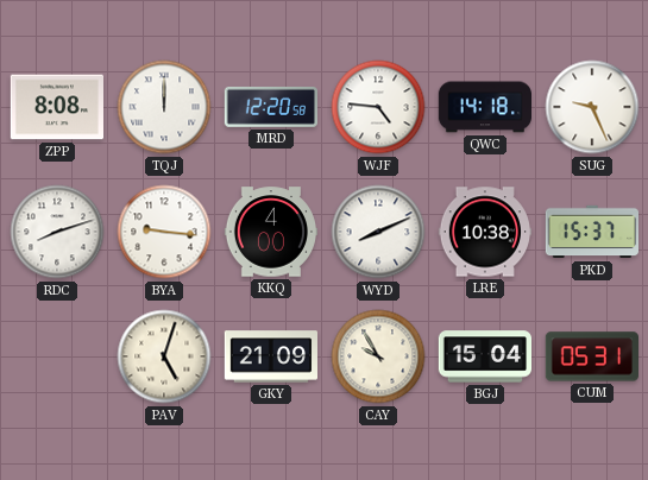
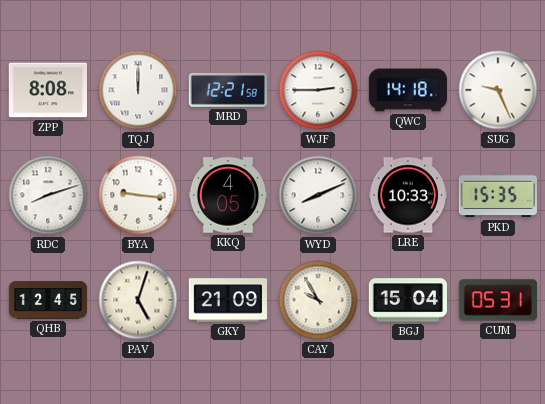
MRD: 12:20 -> 12:21
WJF: 4:46 -> 2:45
KKQ: 4:00 -> 4:05
LRE: 10:38 -> 10:33
PKD: 15:37 -> 15:35
QHB: none -> 12:45
